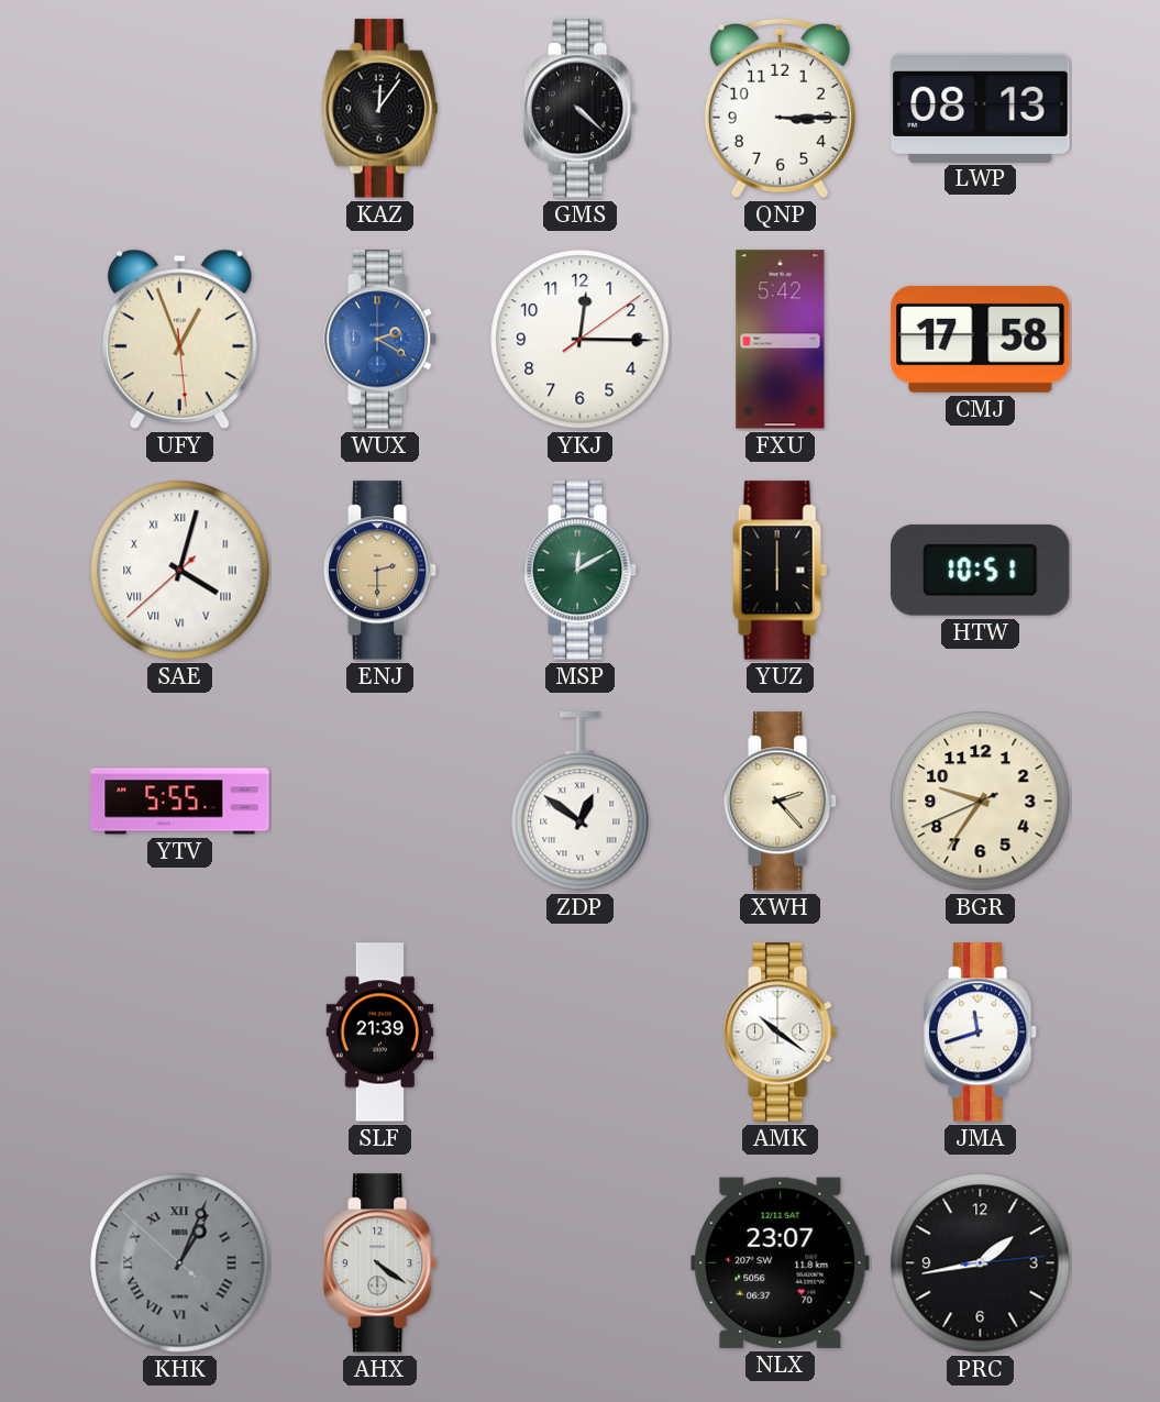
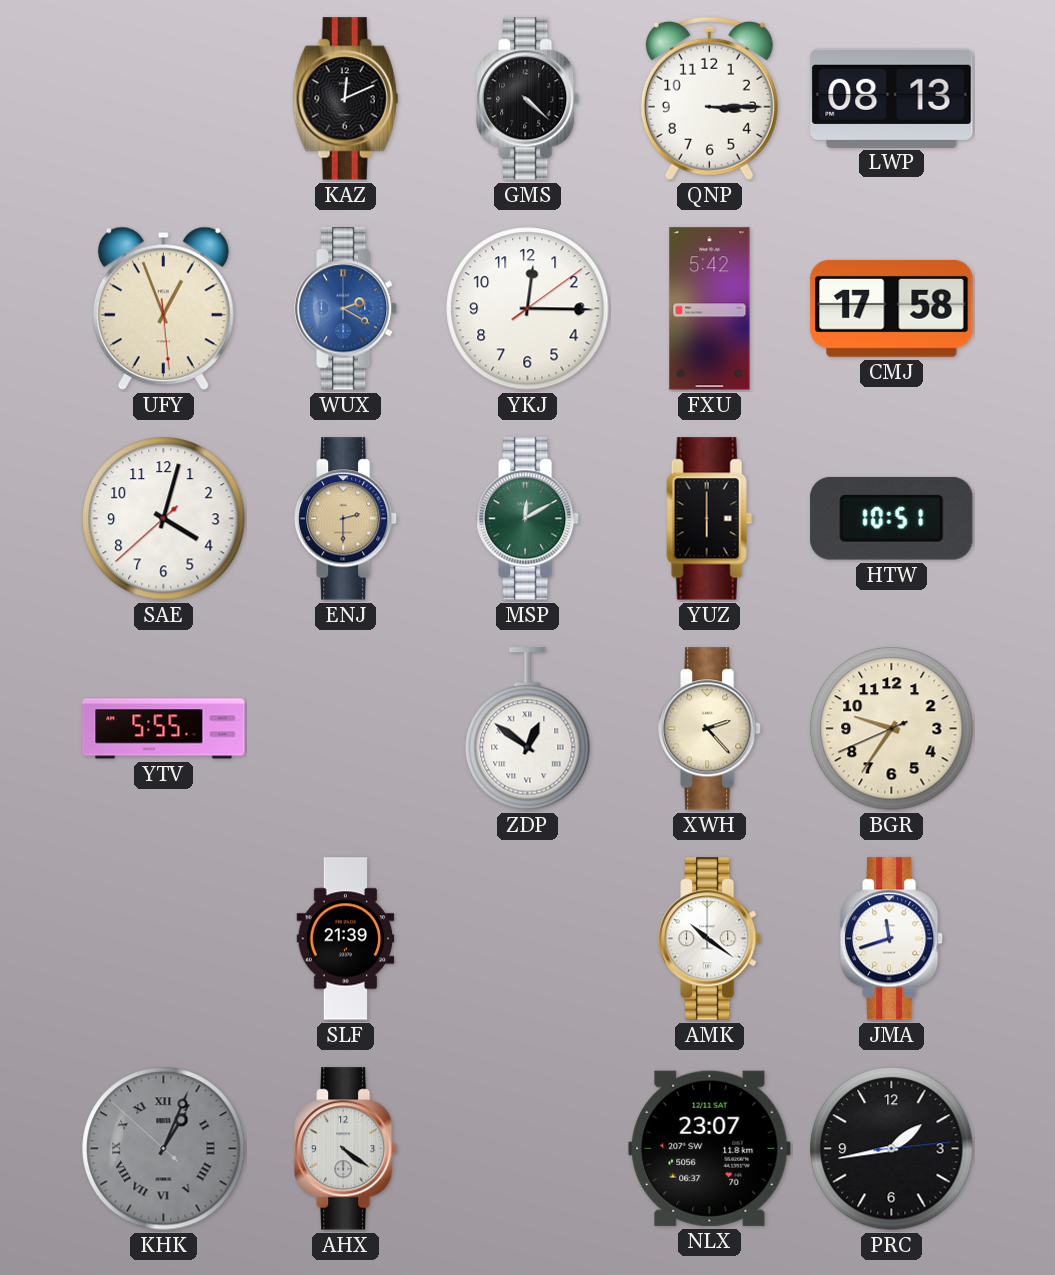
KAZ: 12:06 -> 12:11
SAE numerals: Roman -> Arabic
